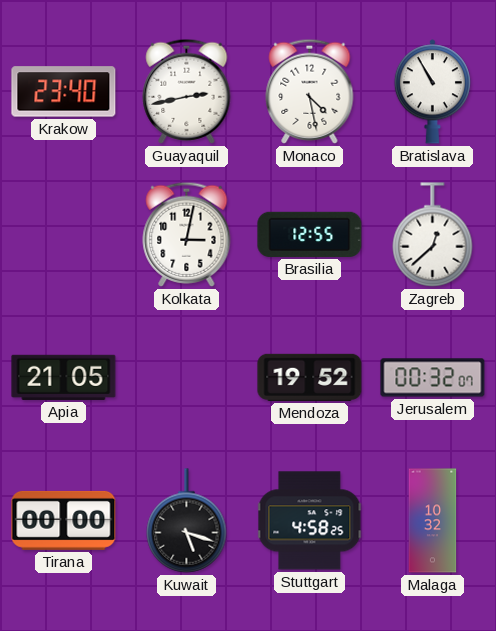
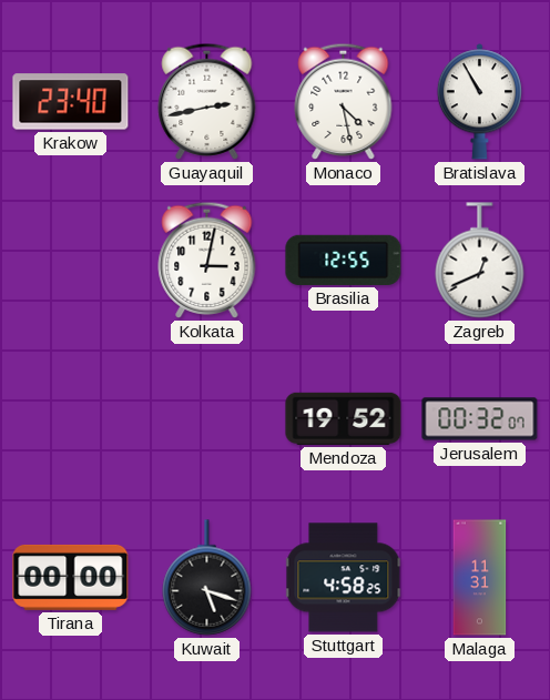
Zagreb: 12:38 -> 12:41
Apia: 21:05 -> none
Malaga: 10:32 -> 11:31
